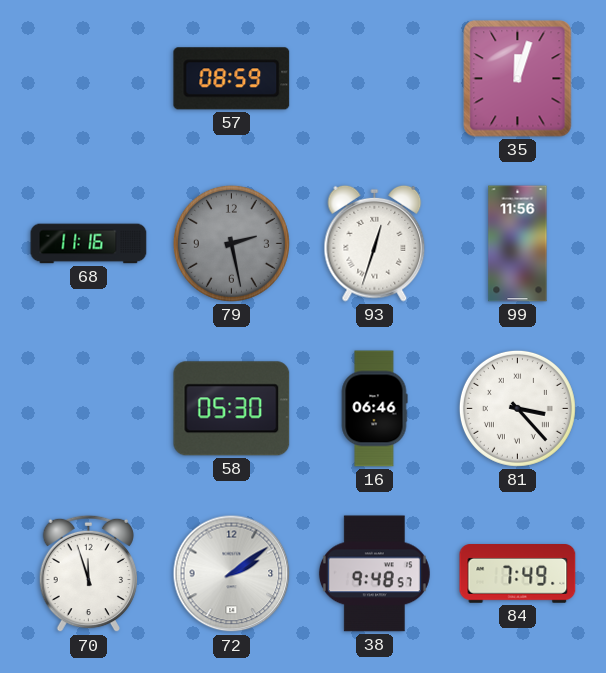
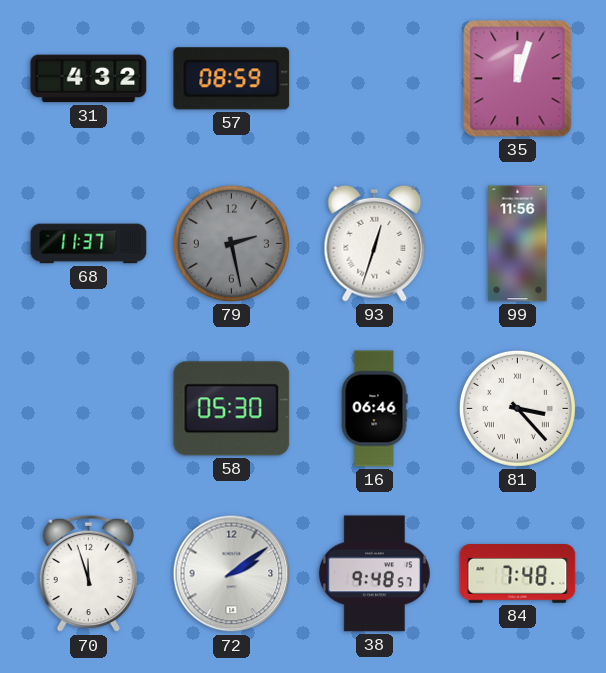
31: none -> 4:32
68: 11:16 -> 11:37
84: 7:49 -> 7:48
